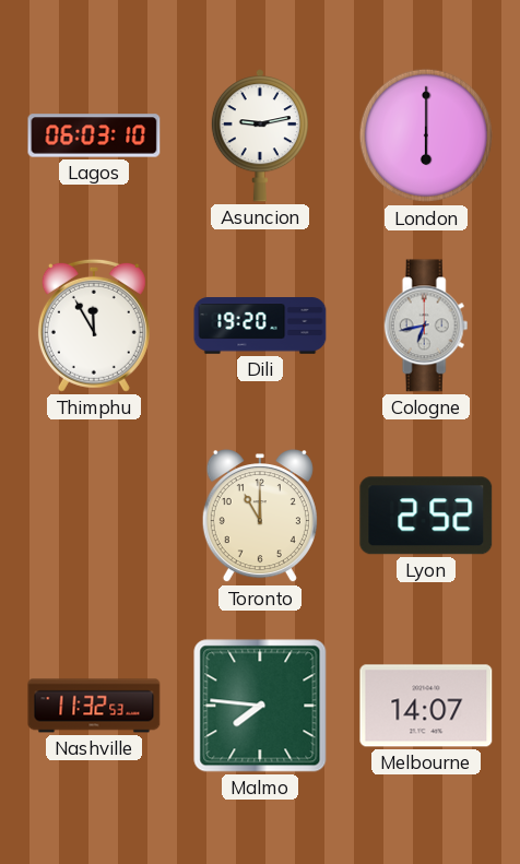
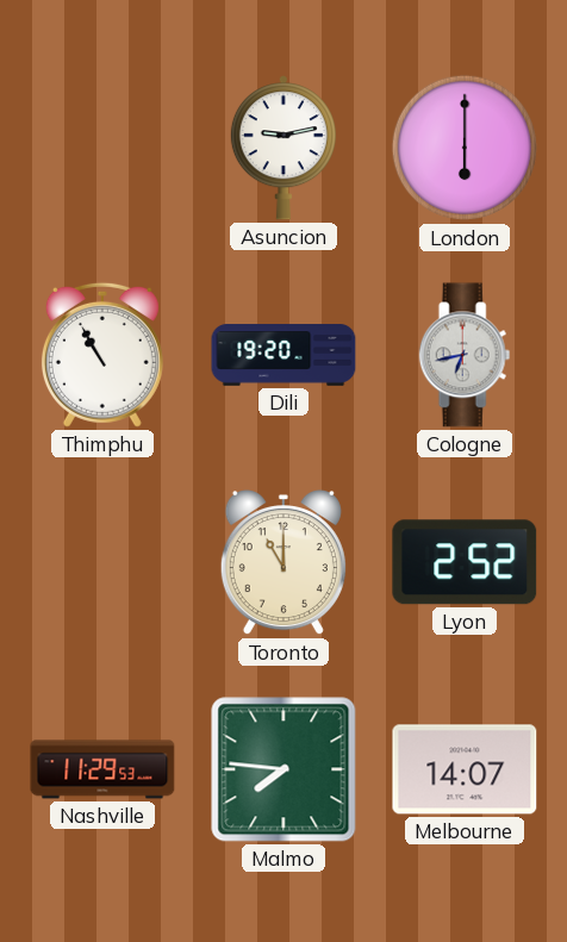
Lagos: 06:03 -> none
Thimphu: 11:55 -> 10:55
Nashville: 11:32 -> 11:29
